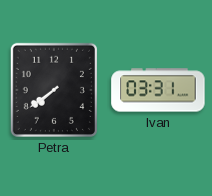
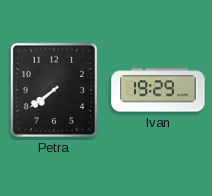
Ivan: 03:31 -> 19:29
